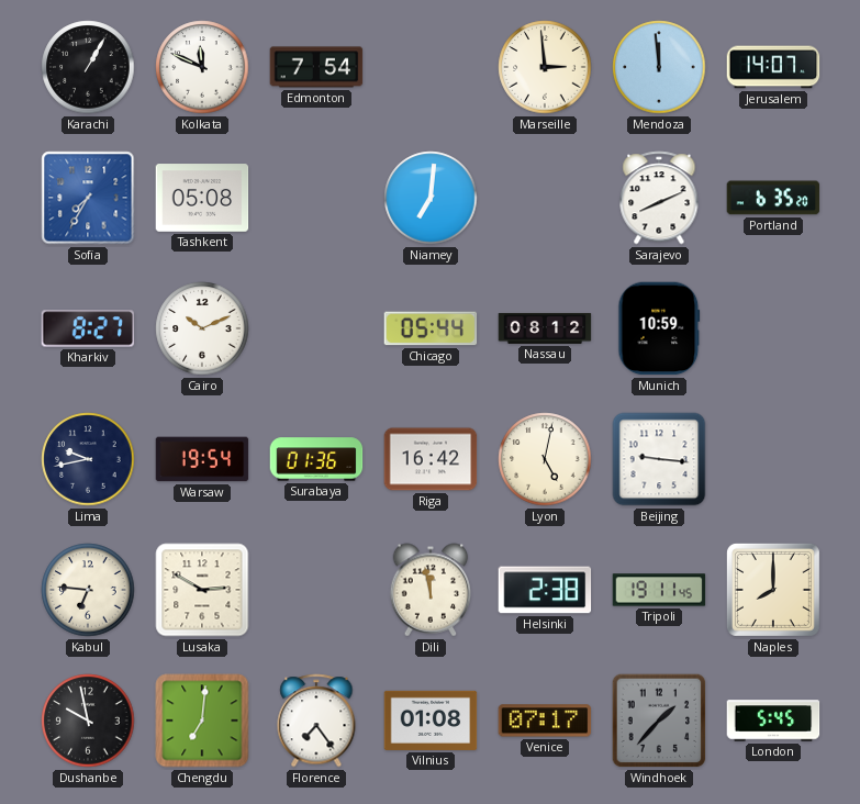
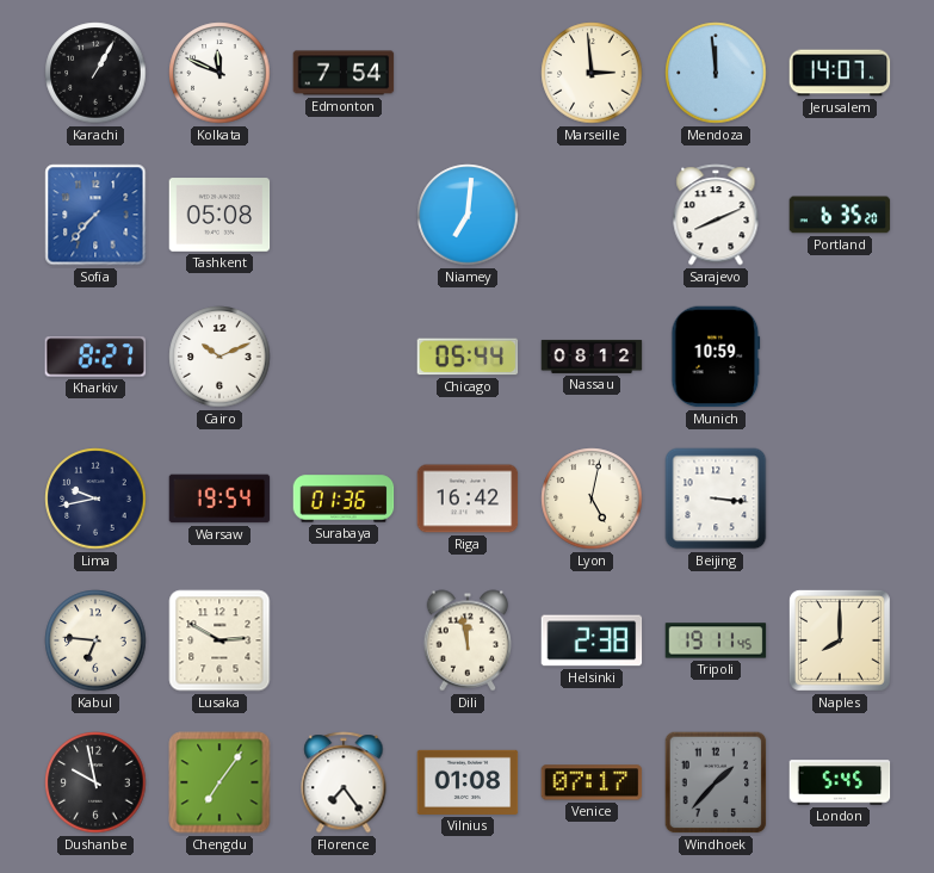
Sofia: 7:35 -> 7:37
Beijing: 9:16 -> 3:16
Chengdu: 7:01 -> 7:06
